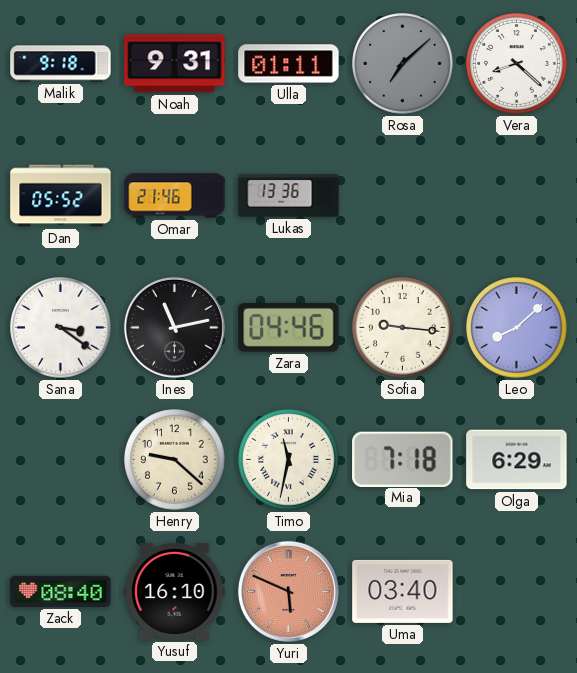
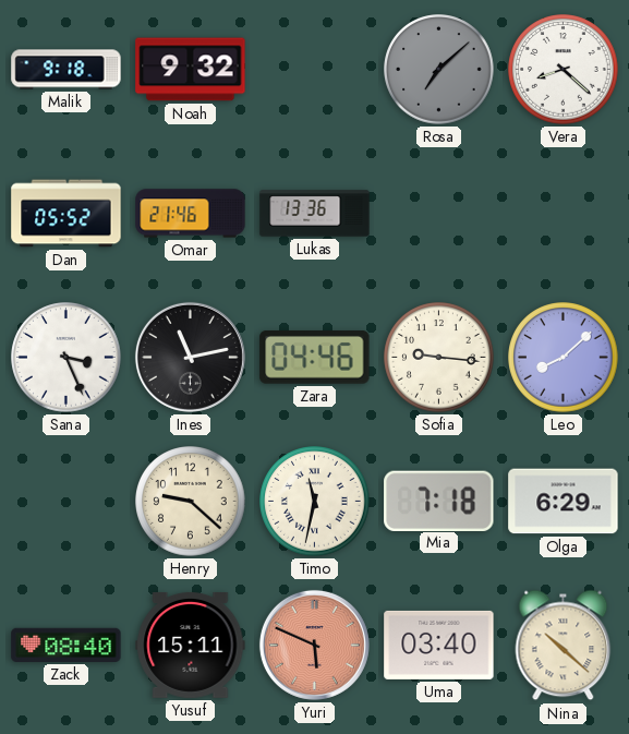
Noah: 9:31 -> 9:32
Ulla: 01:11 -> none
Sana: 3:21 -> 3:26
Yusuf: 16:10 -> 15:11
Nina: none -> 10:22
